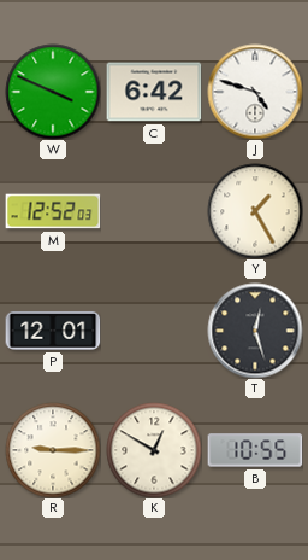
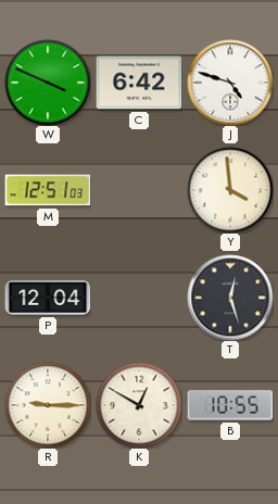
M: 12:52 -> 12:51
Y: 1:25 -> 3:59
P: 12:01 -> 12:04
